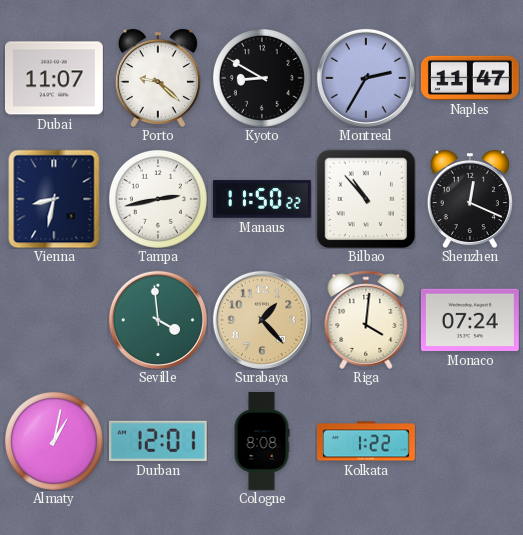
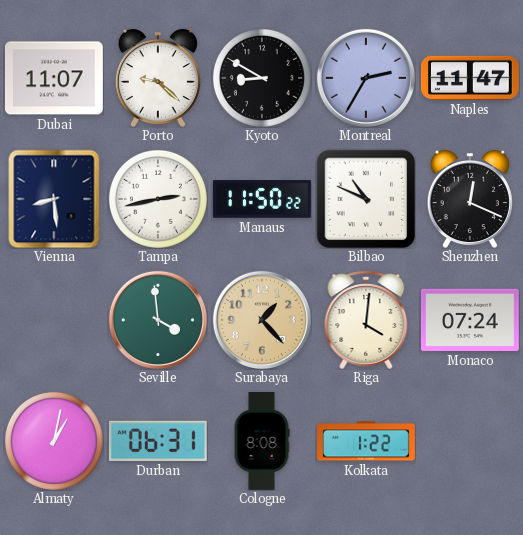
Vienna: 8:32 -> 8:29
Bilbao: 10:53 -> 10:49
Durban: 12:01 -> 06:31
